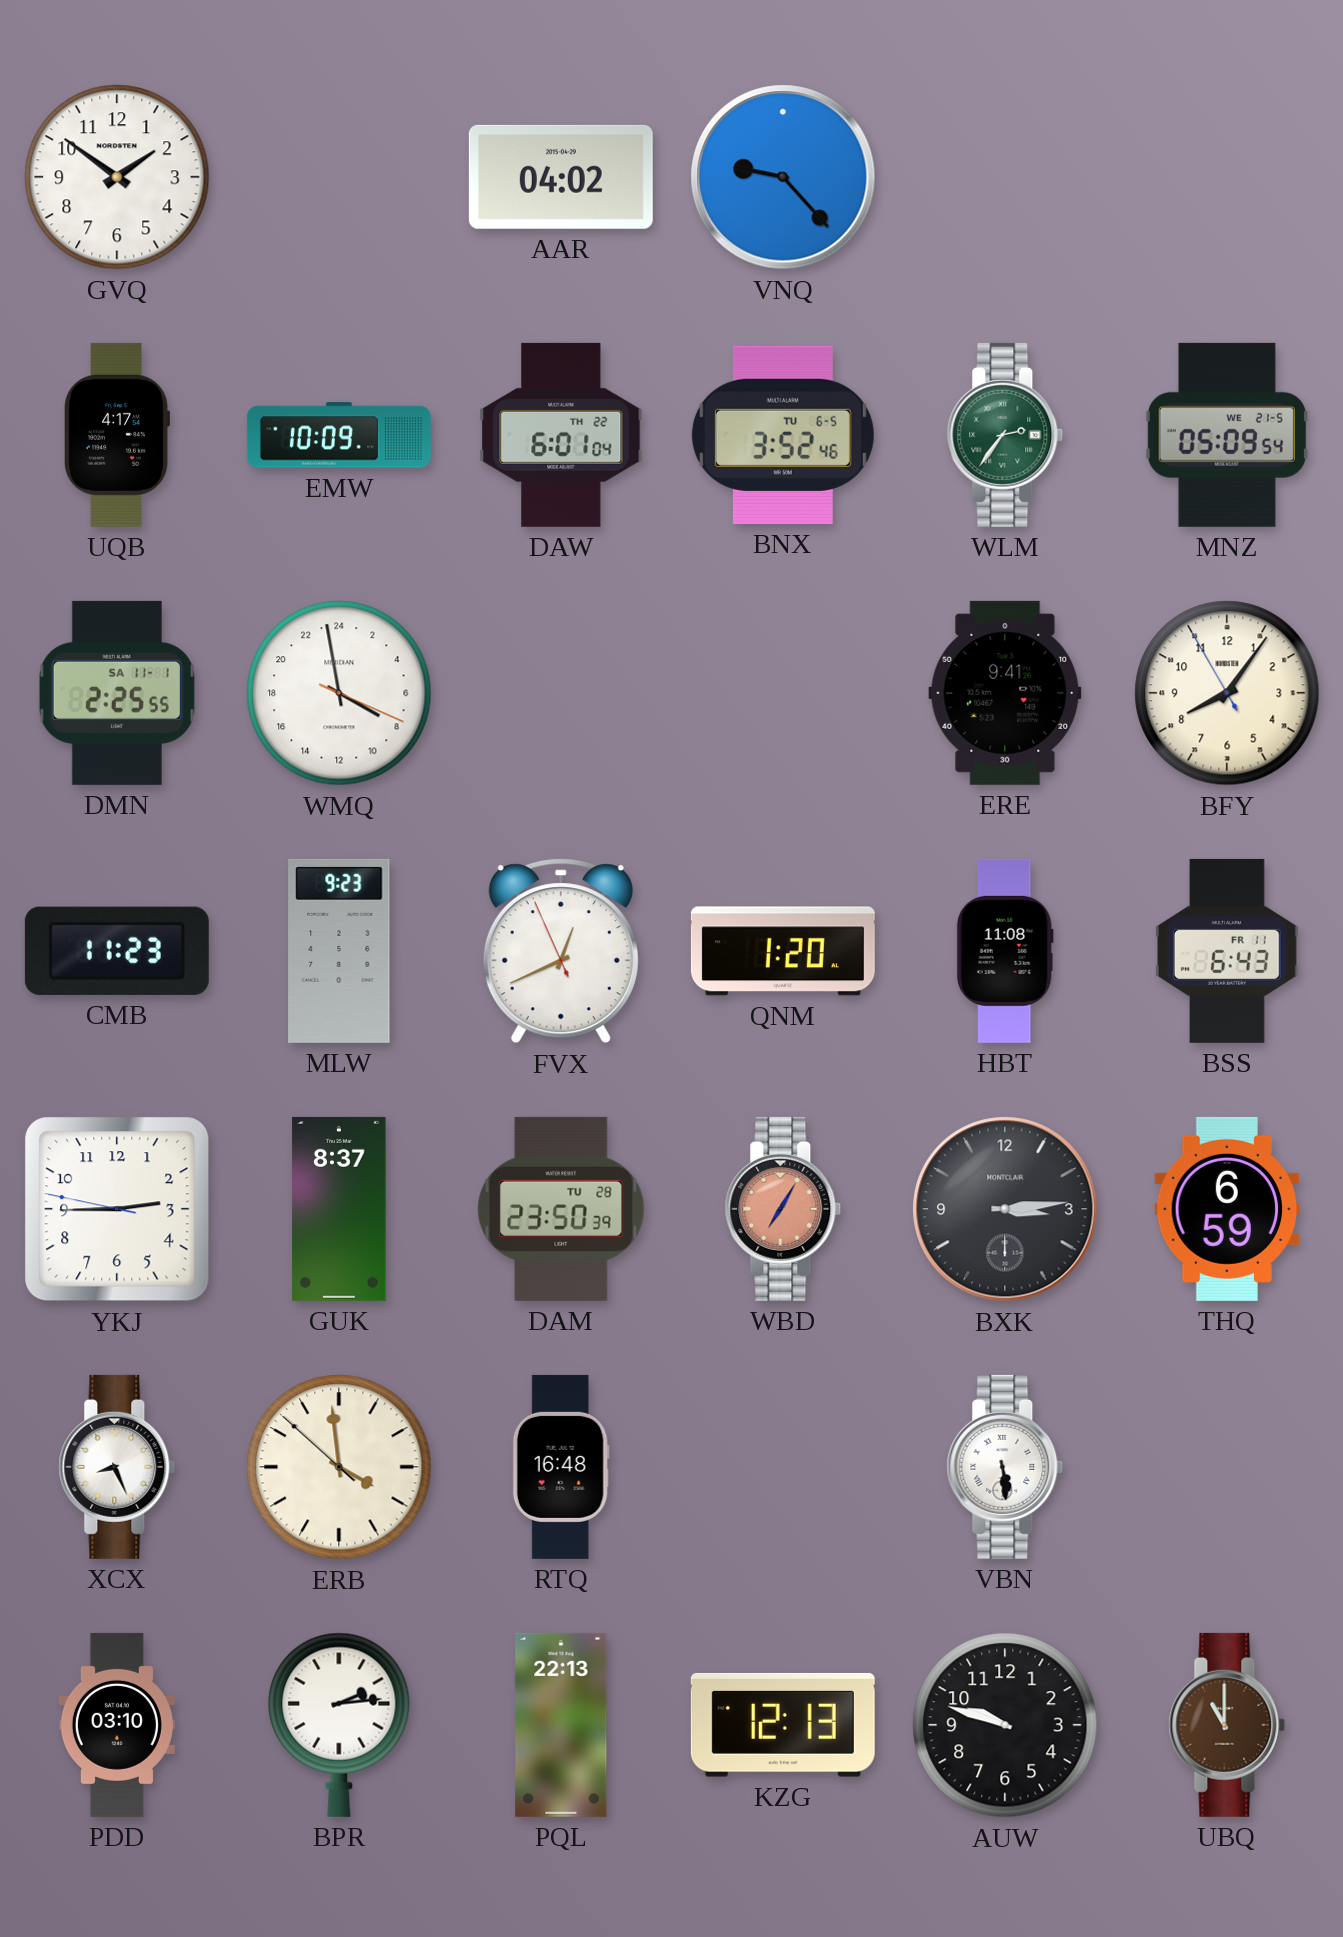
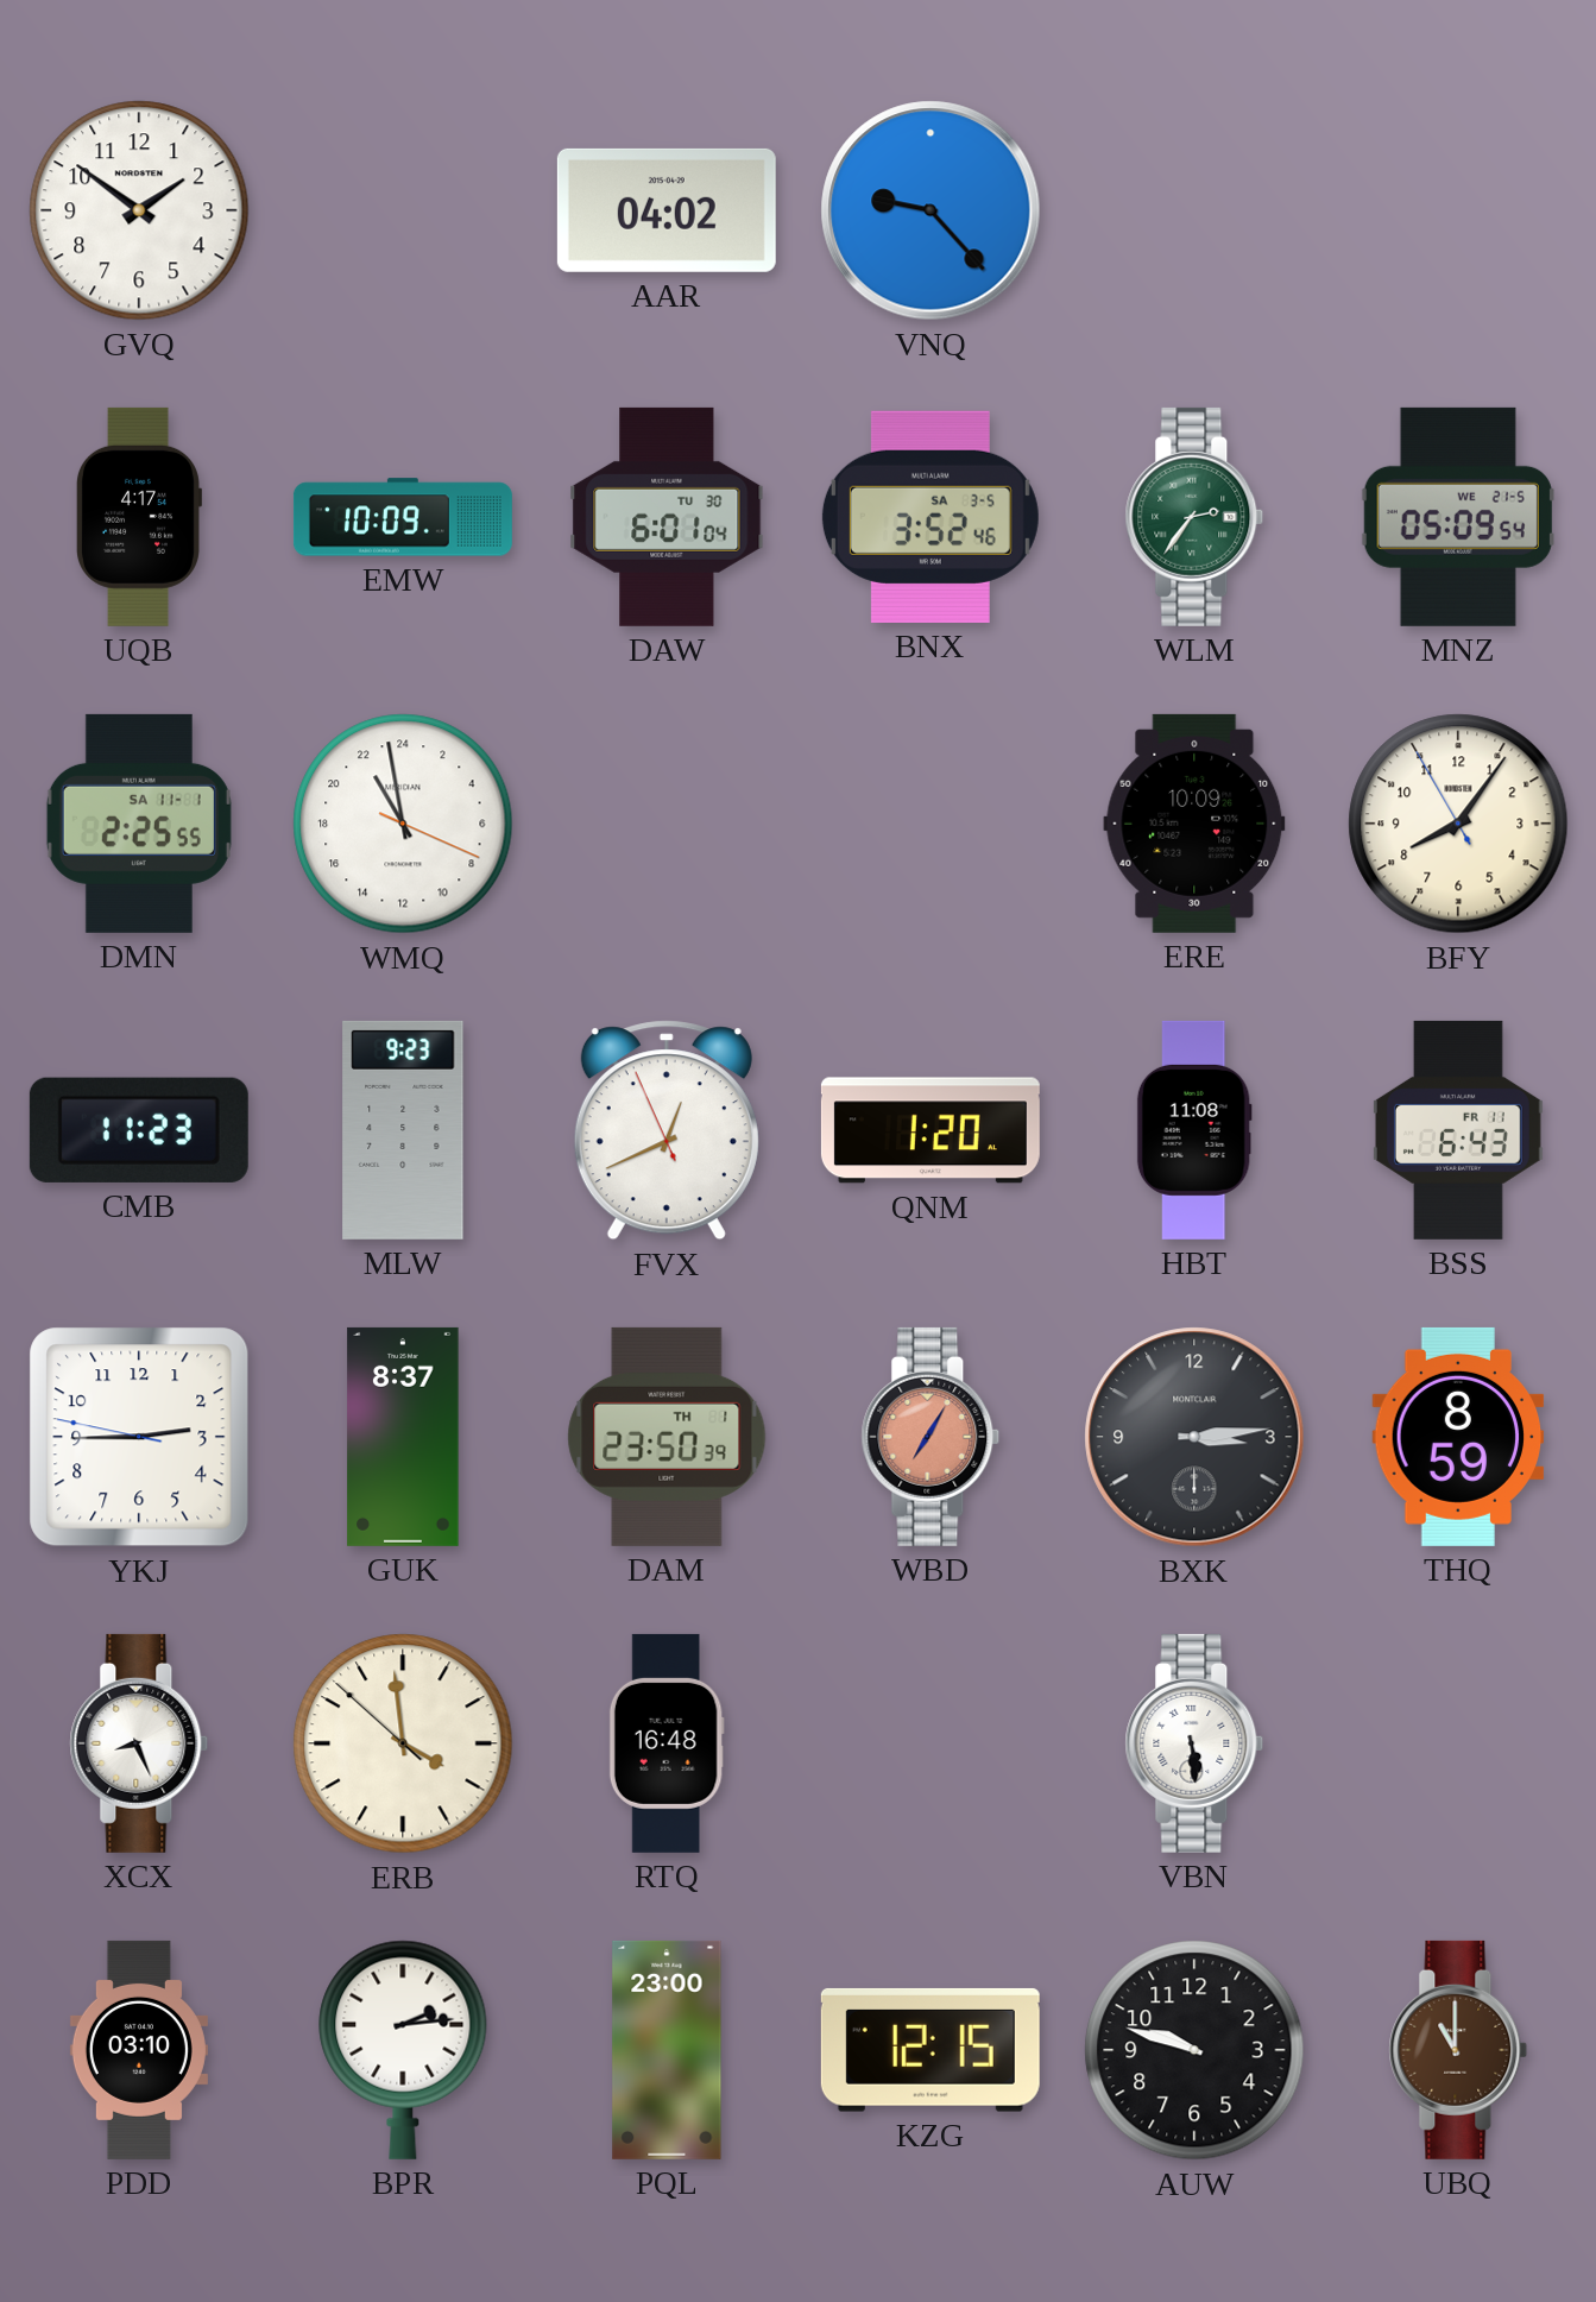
DAW date: TH 22 -> TU 30
BNX date: TU 6-5 -> SA 3-5
WMQ: 7:58 -> 21:58
ERE: 9:41 -> 10:09
DAM date: TU 28 -> TH 1
THQ: 6:59 -> 8:59
PQL: 22:13 -> 23:00
KZG: 12:13 -> 12:15
